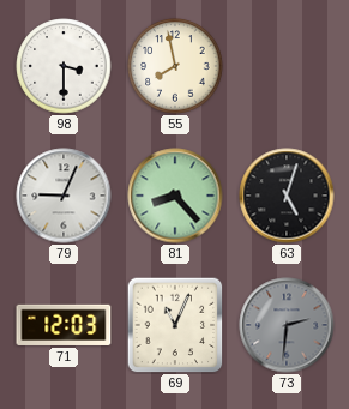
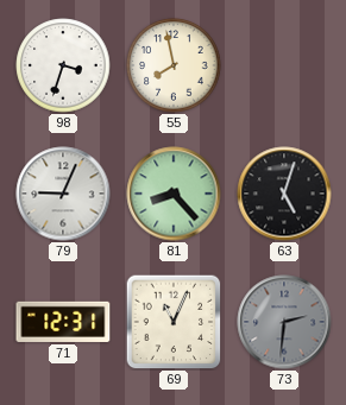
98: 3:30 -> 3:33
71: 12:03 -> 12:31
